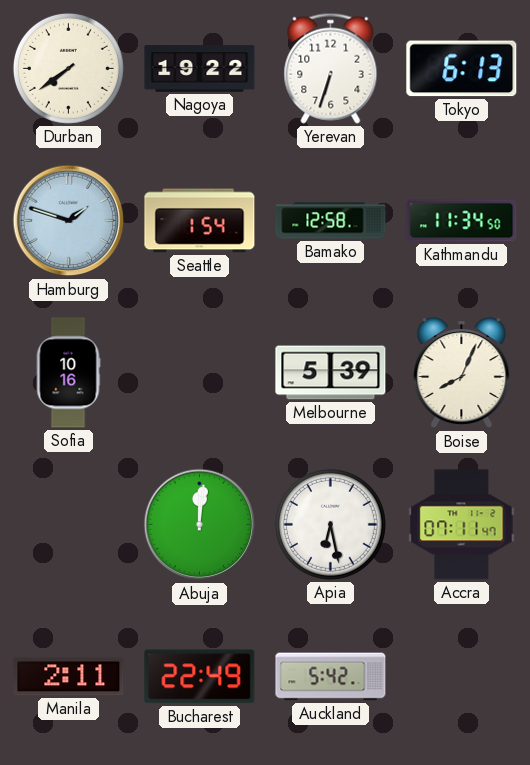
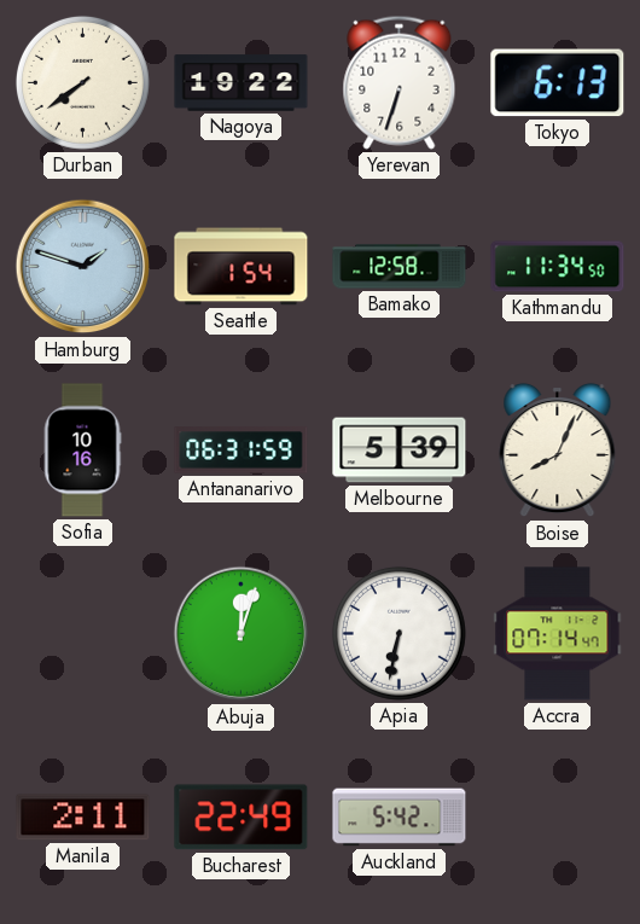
Antananarivo: none -> 06:31
Abuja: 12:01 -> 12:03
Apia: 6:28 -> 6:32
Accra: 07:11 -> 07:14
